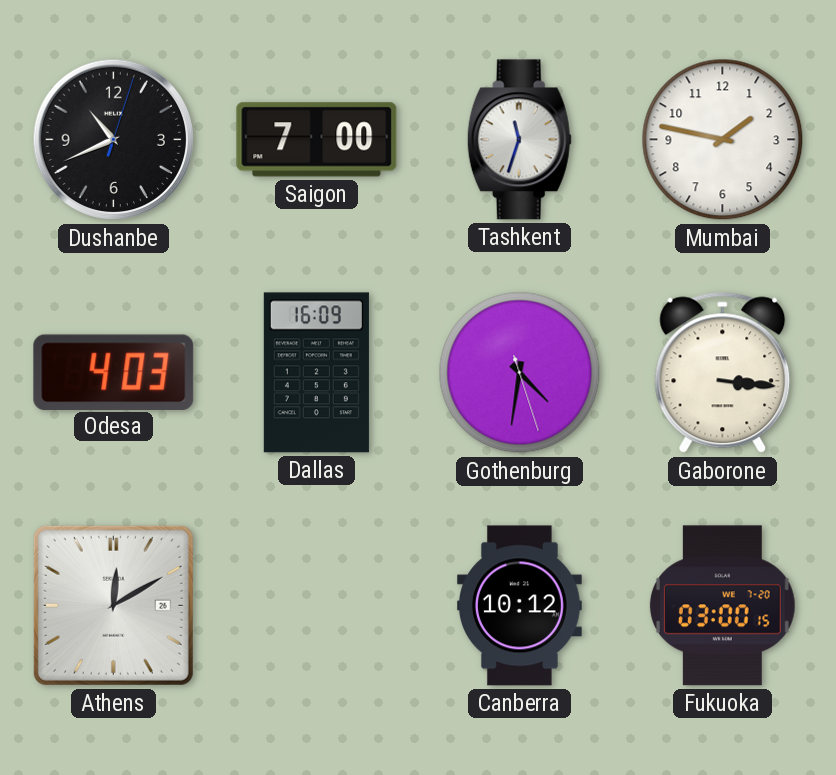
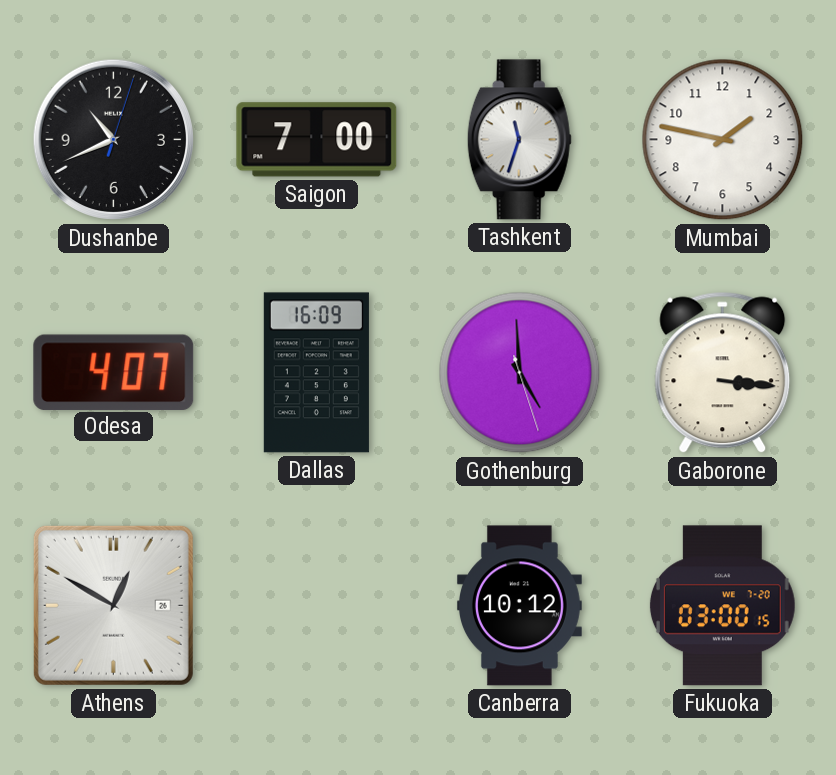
Odesa: 4:03 -> 4:07
Gothenburg: 4:31 -> 4:59
Athens: 12:10 -> 12:50
